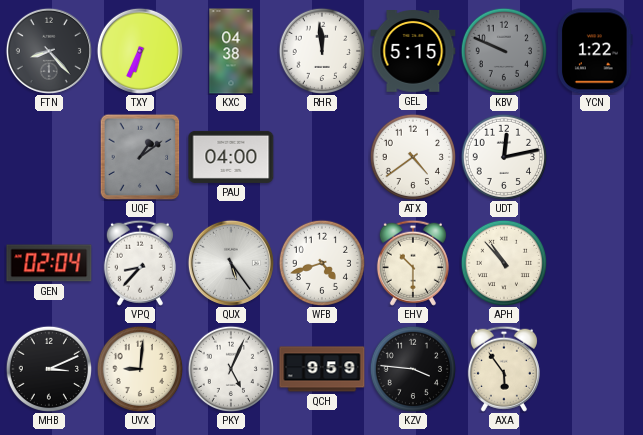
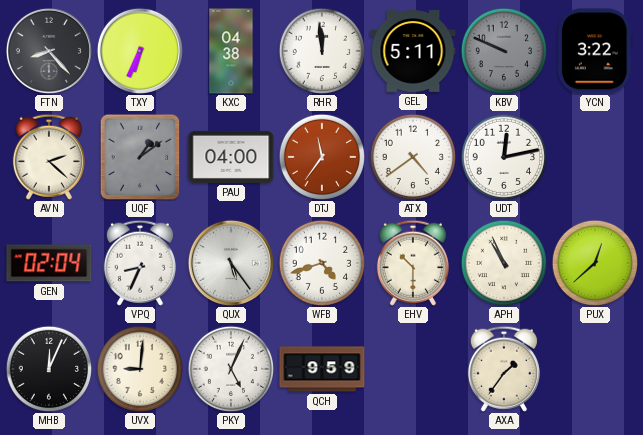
GEL: 5:15 -> 5:11
YCN: 1:22 -> 3:22
AVN: none -> 2:22
DTJ: none -> 11:36
VPQ: 8:37 -> 8:34
APH: 10:53 -> 10:56
PUX: none -> 12:38
MHB: 3:11 -> 12:04
KZV: 3:46 -> none
AXA: 5:54 -> 1:36
